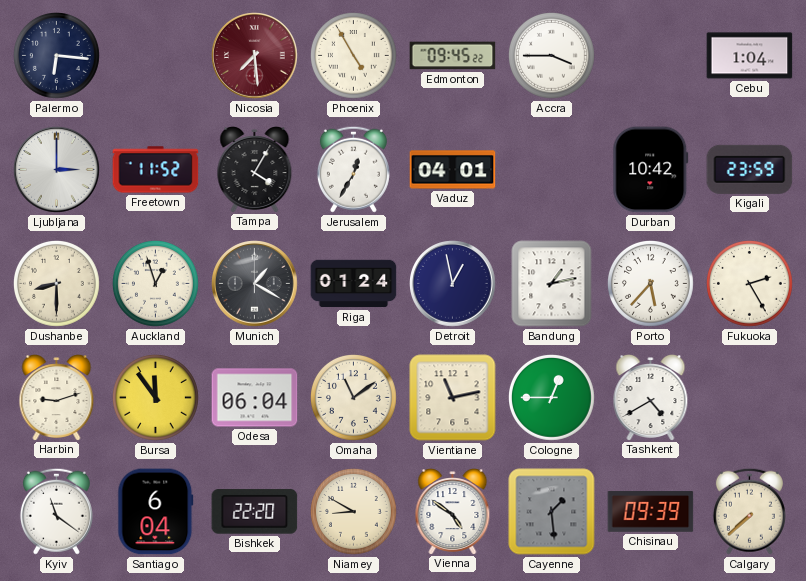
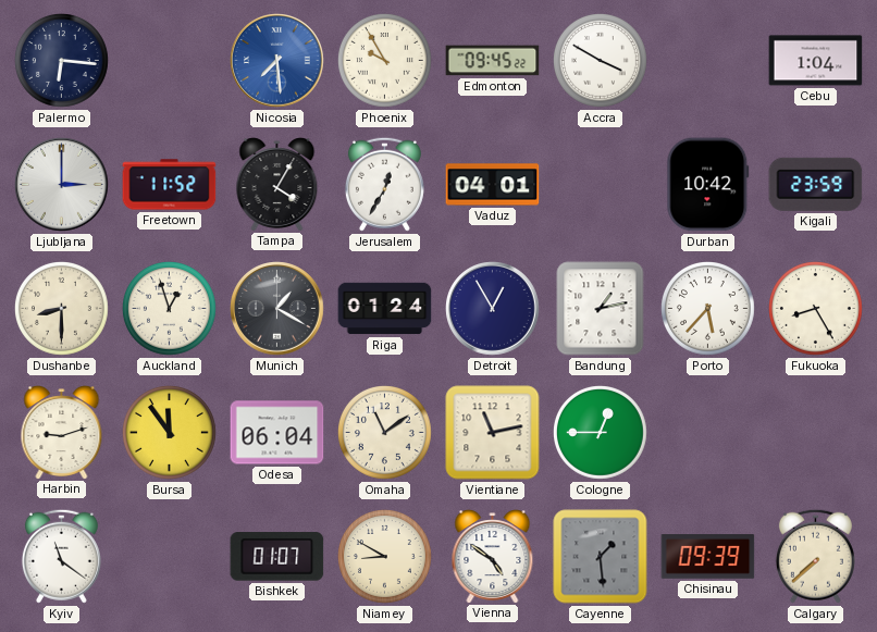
Nicosia dial: burgundy -> blue
Phoenix: 4:55 -> 9:55
Accra: 3:45 -> 3:50
Detroit: 12:58 -> 12:55
Fukuoka: 2:25 -> 8:25
Tashkent: 4:40 -> none
Santiago: 6:04 -> none
Bishkek: 22:20 -> 01:07
